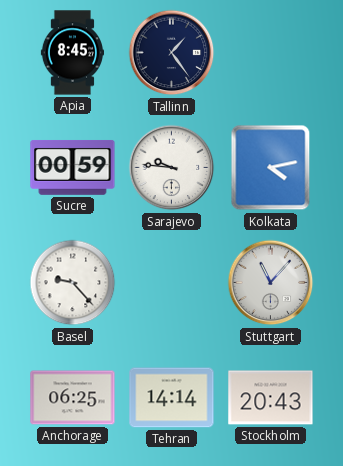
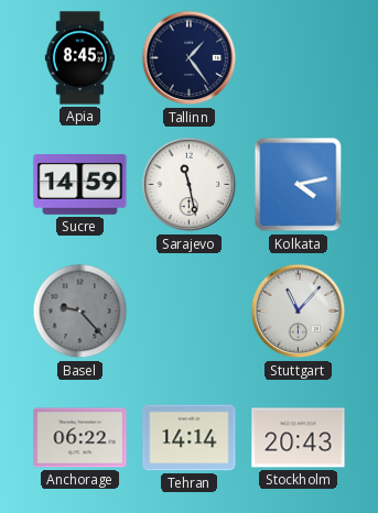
Sucre: 00:59 -> 14:59
Sarajevo: 9:46 -> 11:28
Basel dial: white -> grey
Anchorage: 06:25 -> 06:22
